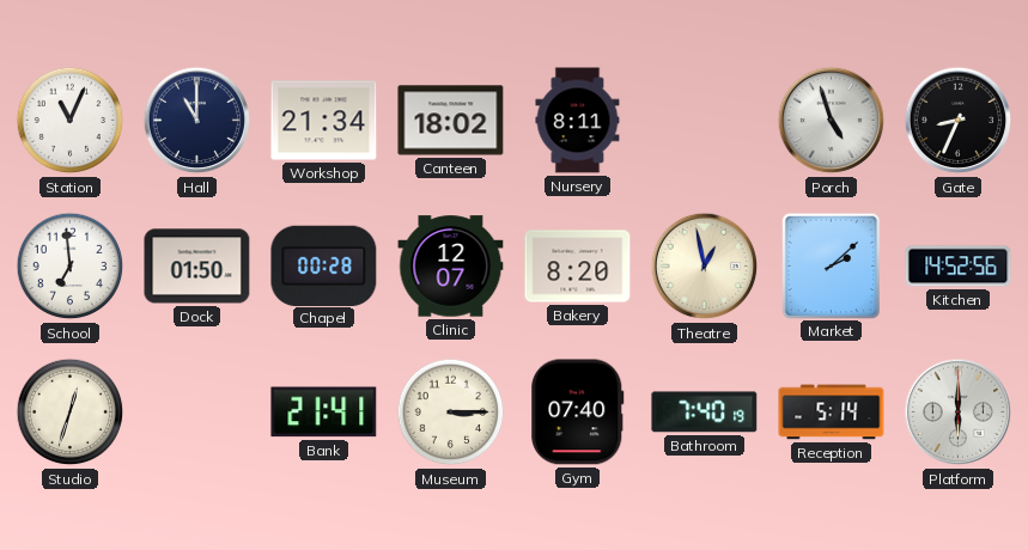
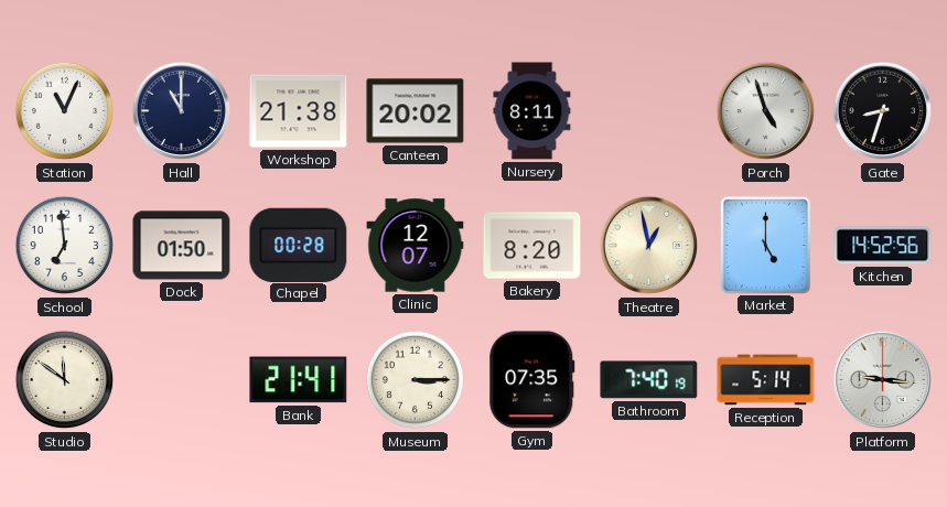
Workshop: 21:34 -> 21:38
Canteen: 18:02 -> 20:02
Gate: 8:34 -> 8:33
Market: 2:08 -> 5:00
Studio: 12:33 -> 11:51
Gym: 07:40 -> 07:35
Platform: 6:00 -> 9:16
